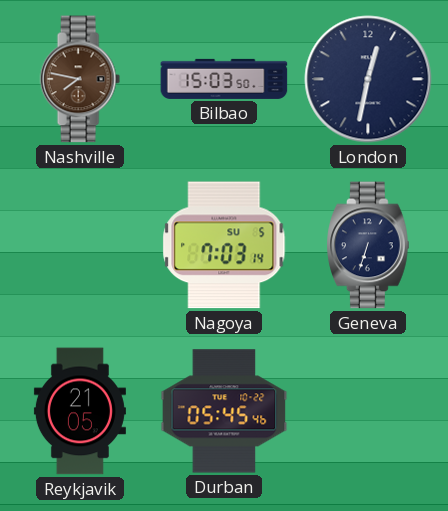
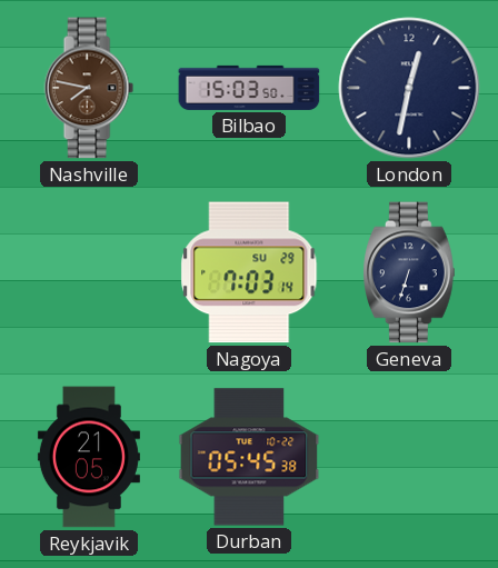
Nagoya date: SU 5 -> SU 29
Durban: 05:45:46 -> 05:45:38
